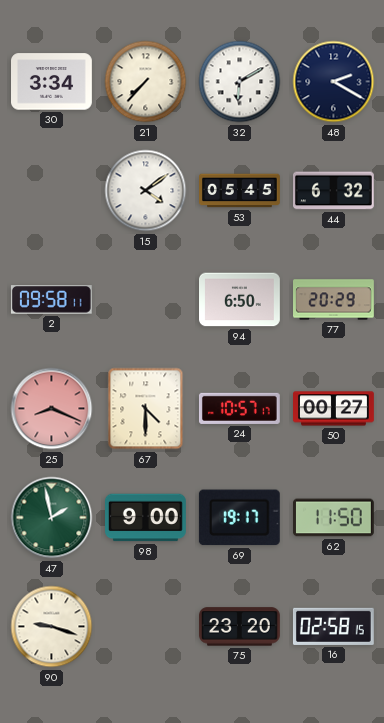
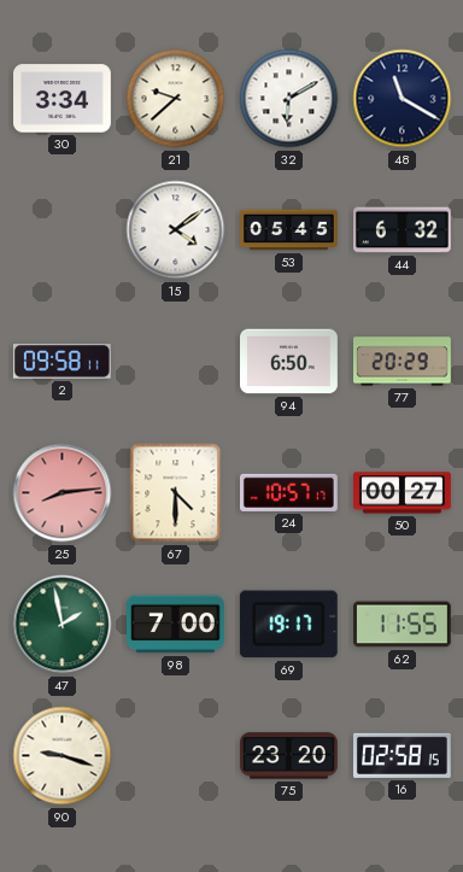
21: 7:37 -> 9:38
48: 2:20 -> 11:20
25: 8:19 -> 8:14
98: 9:00 -> 7:00
62: 11:50 -> 11:55
